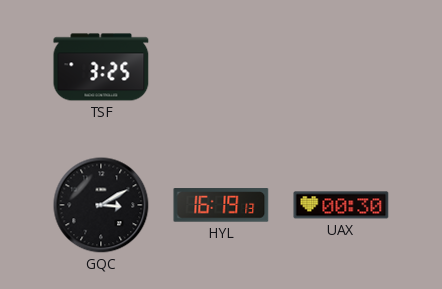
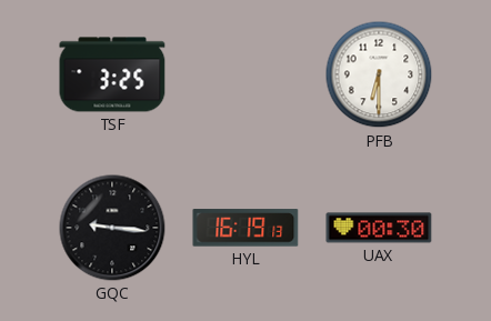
PFB: none -> 6:30
GQC: 3:10 -> 9:16
